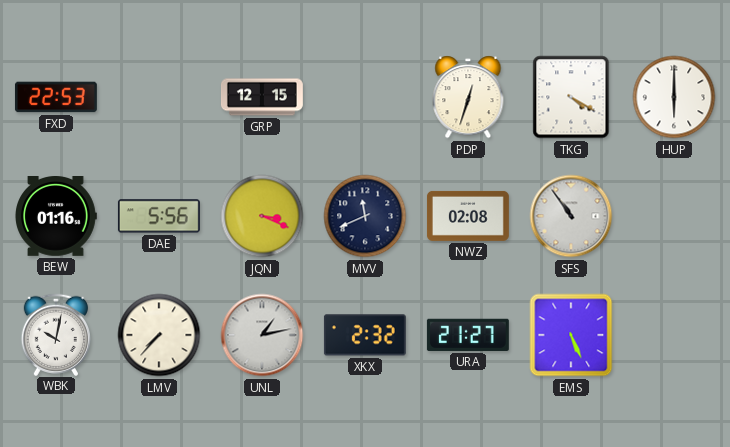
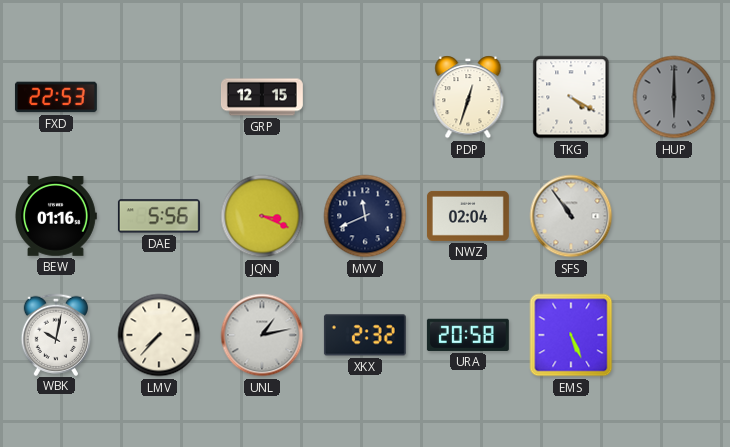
HUP dial: white -> grey
NWZ: 02:08 -> 02:04
URA: 21:27 -> 20:58
